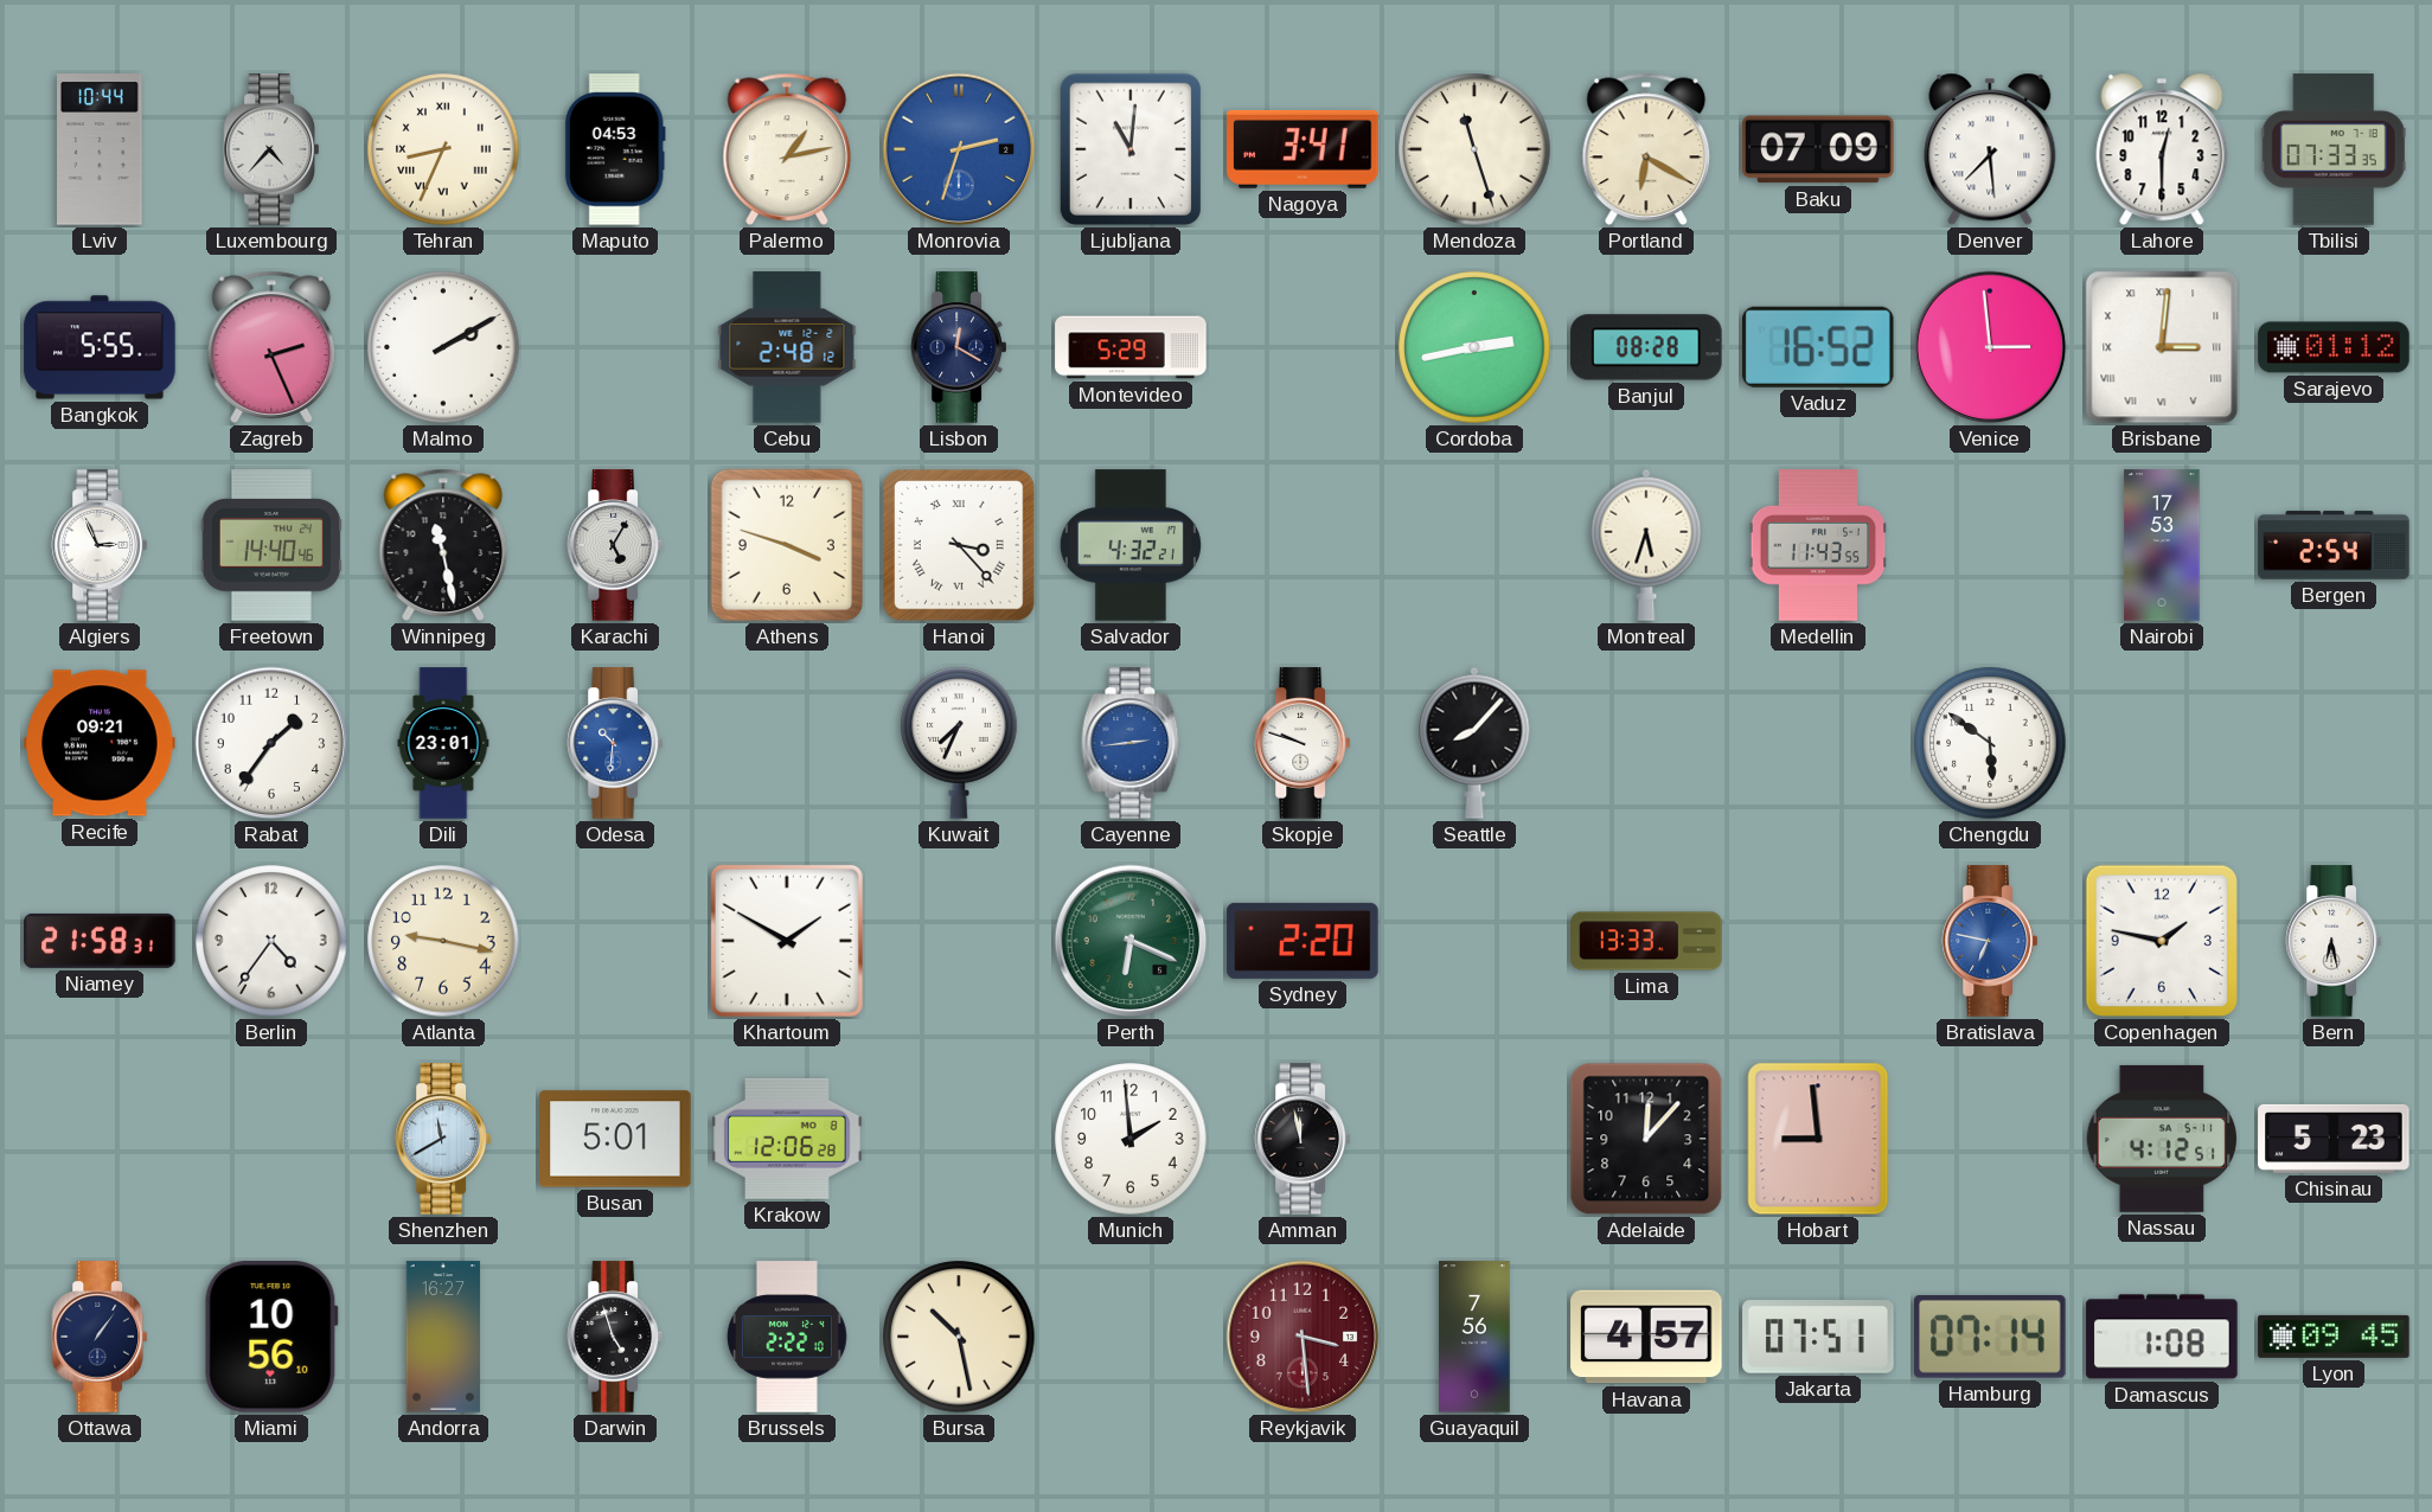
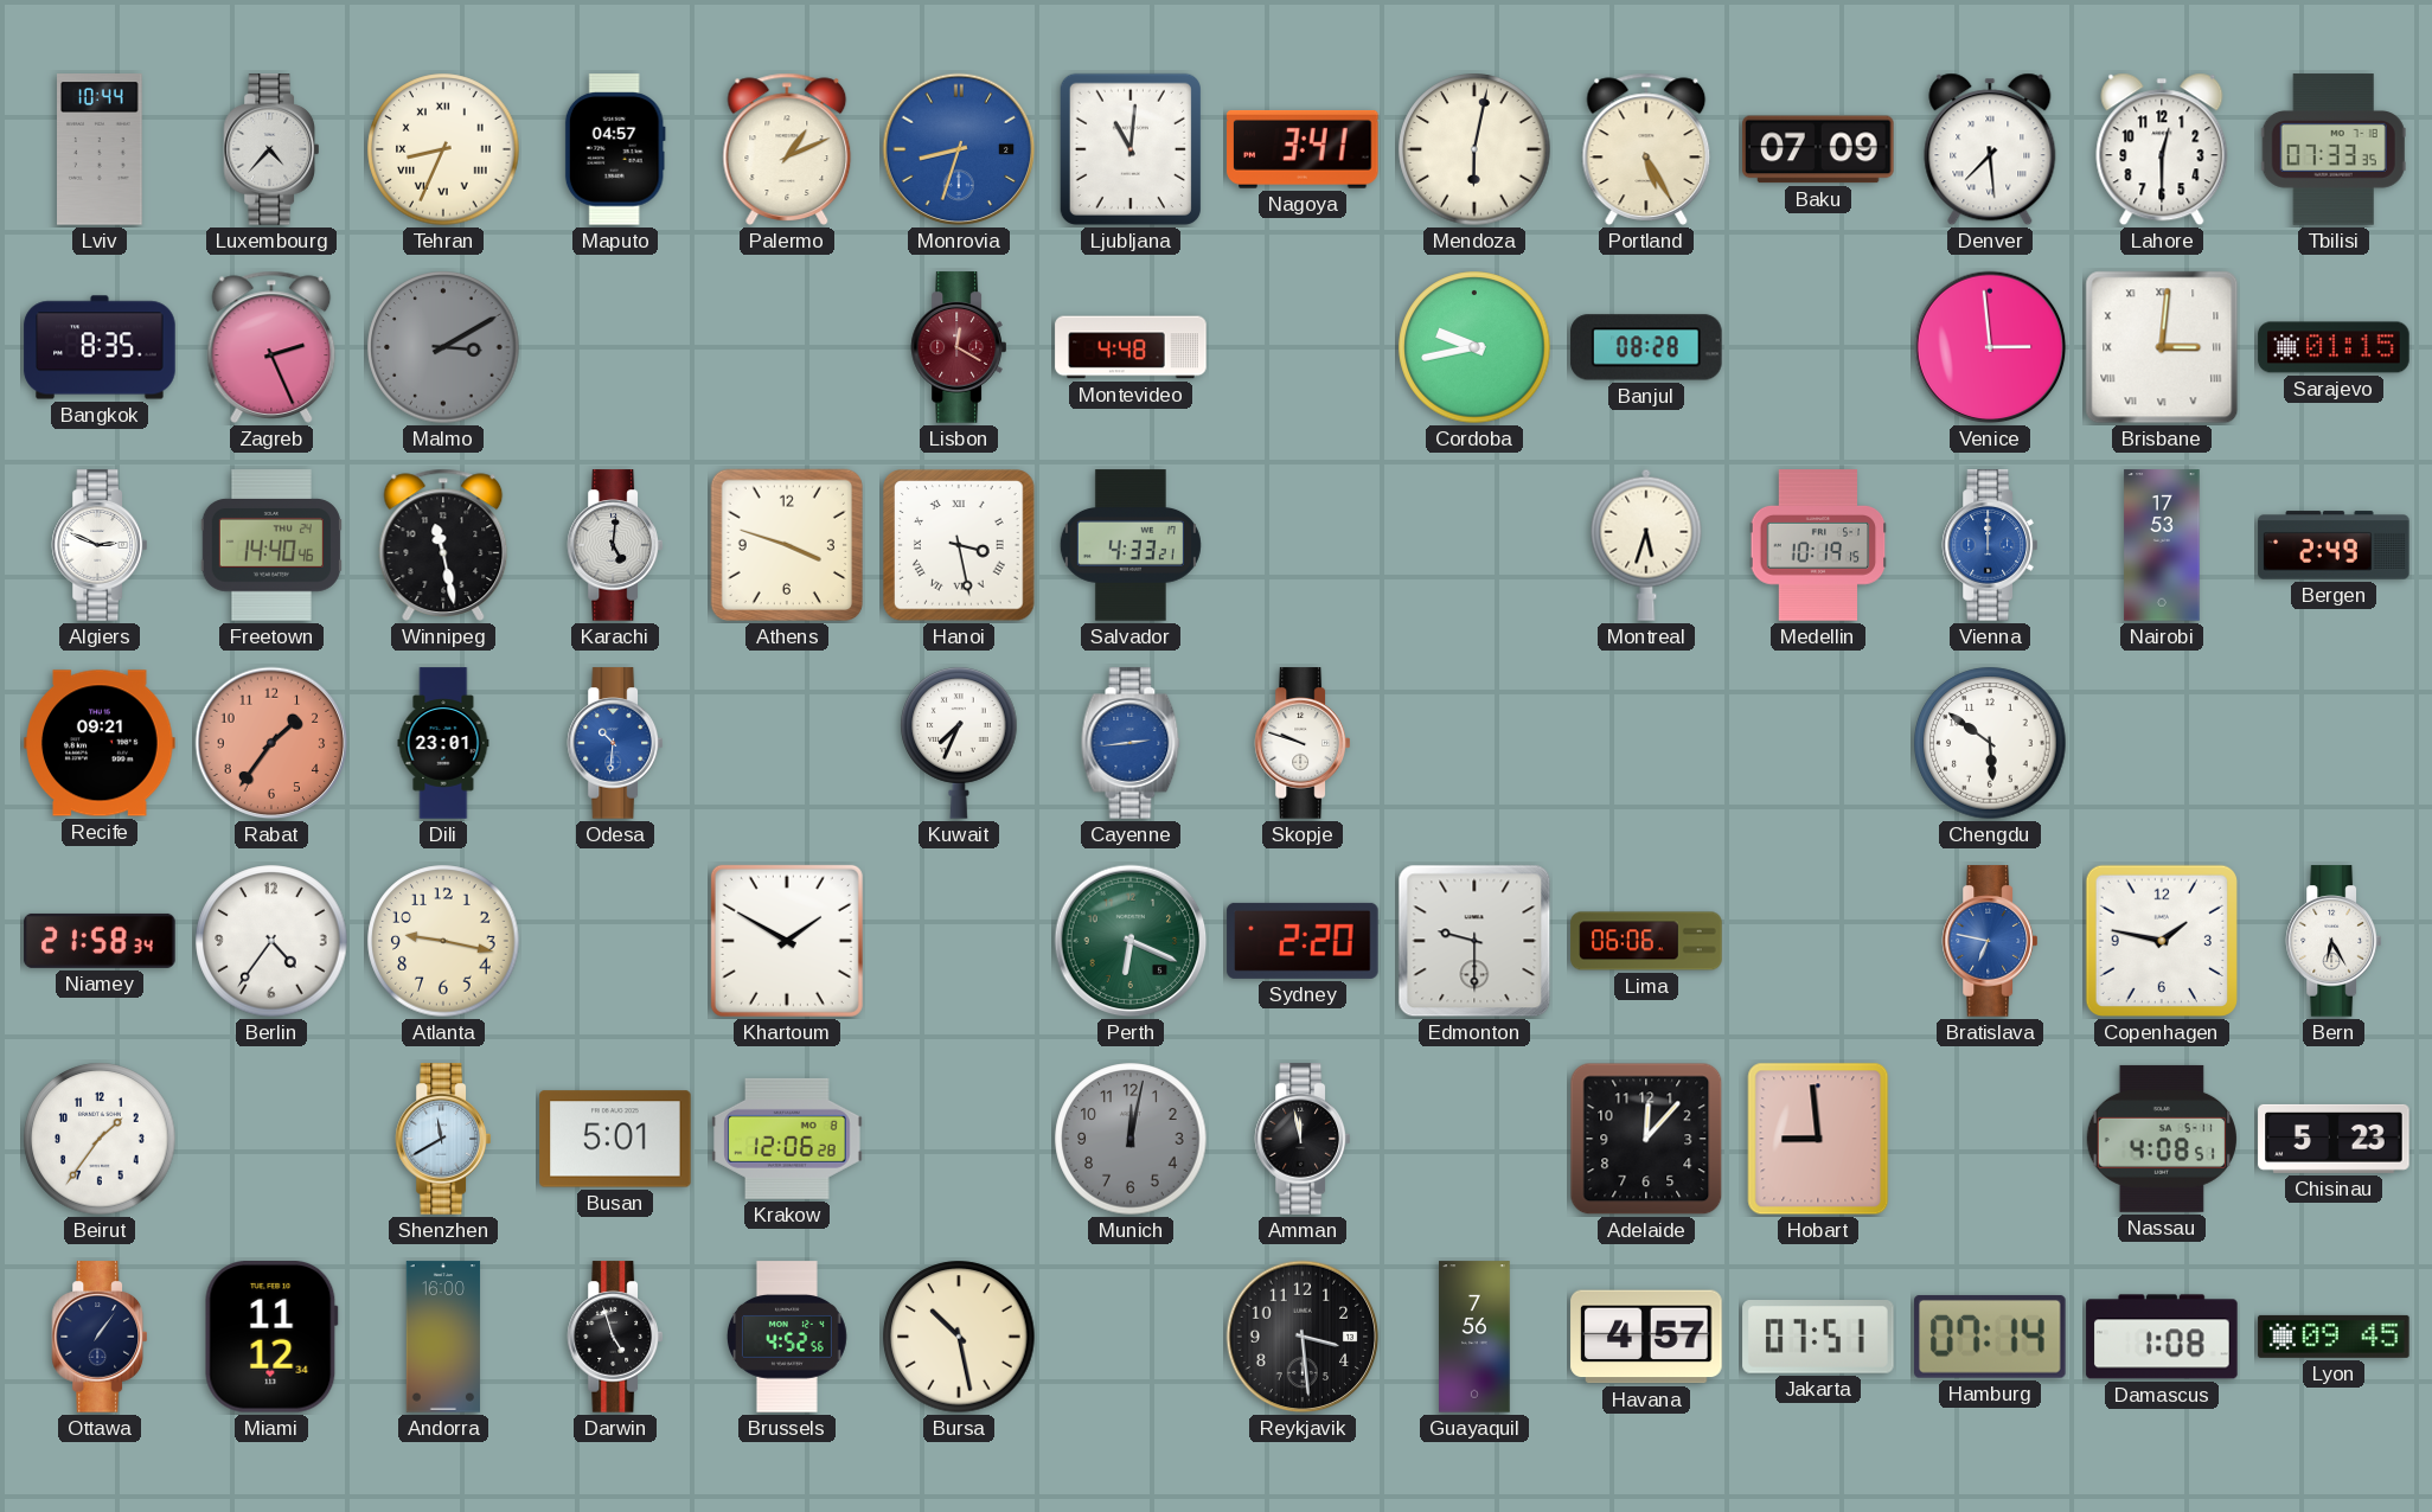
Maputo: 04:53 -> 04:57
Palermo: 1:13 -> 1:11
Monrovia: 2:33 -> 8:33
Mendoza: 11:27 -> 6:02
Portland: 6:20 -> 5:25
Bangkok: 5:55 -> 8:35
Malmo: 2:10 -> 3:10
Malmo dial: white -> grey
Cebu: 2:48 -> none
Lisbon dial: navy -> burgundy
Montevideo: 5:29 -> 4:48
Cordoba: 2:43 -> 9:43
Vaduz: 16:52 -> none
Sarajevo: 01:12 -> 01:15
Algiers: 2:56 -> 2:49
Karachi: 5:05 -> 5:01
Hanoi: 3:23 -> 3:28
Salvador: 4:32 -> 4:33
Medellin: 11:43 -> 10:19
Vienna: none -> 12:00
Bergen: 2:54 -> 2:49
Rabat dial: white -> salmon
Seattle: 8:07 -> none
Niamey: 21:58:31 -> 21:58:34
Edmonton: none -> 9:30
Lima: 13:33 -> 06:06
Bern: 6:28 -> 6:25
Beirut: none -> 1:36
Munich: 1:59 -> 12:02
Munich dial: white -> grey
Nassau: 4:12 -> 4:08
Miami: 10:56 -> 11:12
Andorra: 16:27 -> 16:00
Brussels: 2:22 -> 4:52
Reykjavik dial: burgundy -> black
